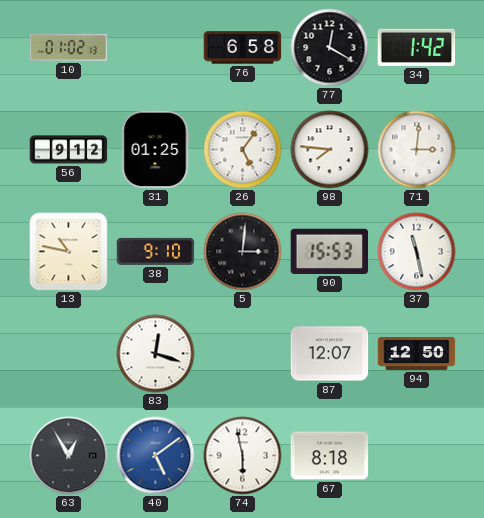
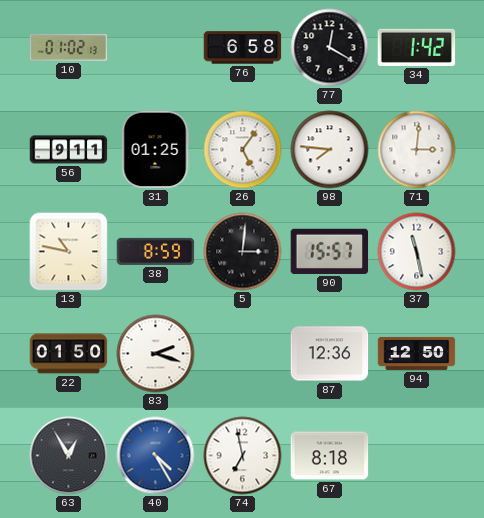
56: 9:12 -> 9:11
38: 9:10 -> 8:59
90: 15:53 -> 15:57
22: none -> 01:50
83: 12:18 -> 2:18
87: 12:07 -> 12:36
40: 5:09 -> 4:25
74: 5:58 -> 6:58
